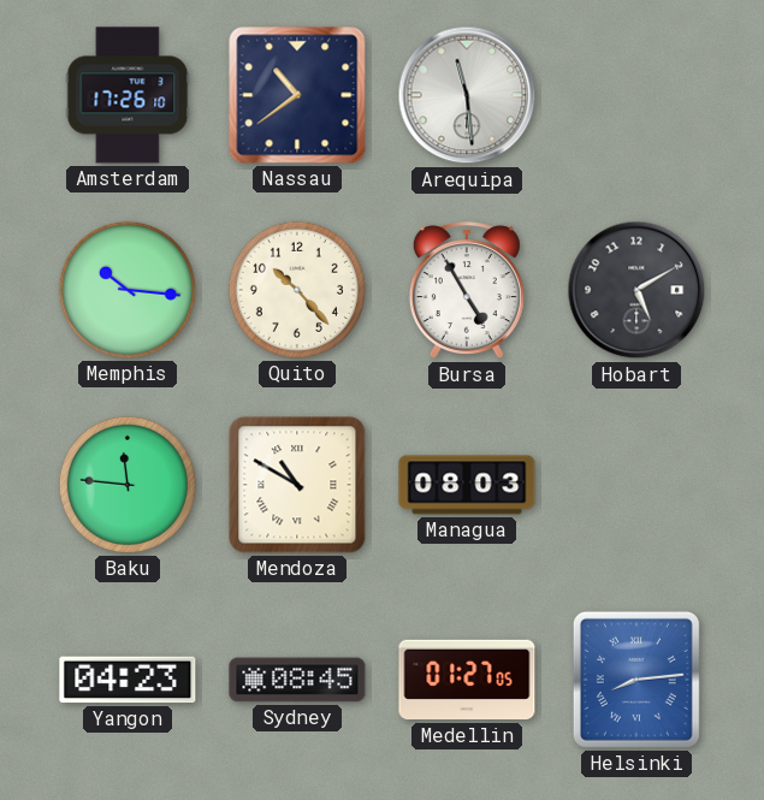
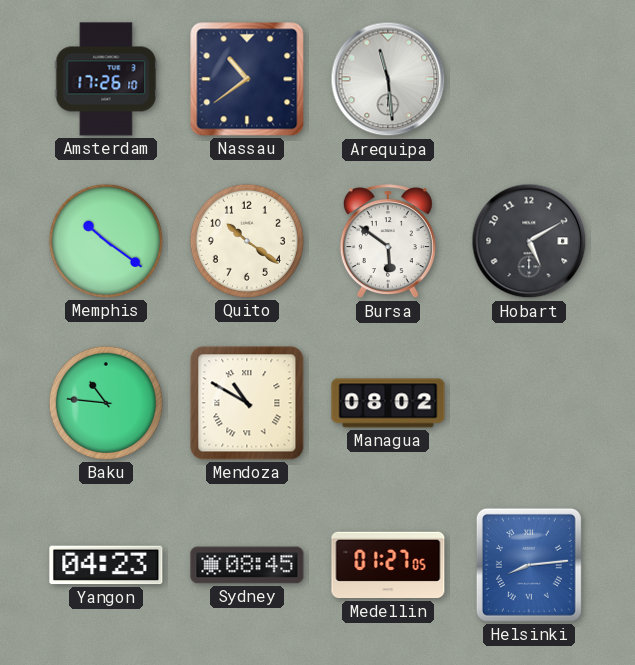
Memphis: 10:16 -> 10:21
Quito: 10:23 -> 10:21
Bursa: 4:55 -> 5:51
Baku: 11:46 -> 10:46
Managua: 08:03 -> 08:02
